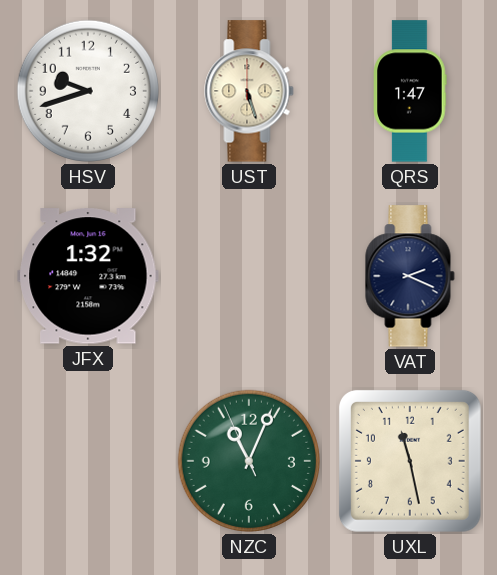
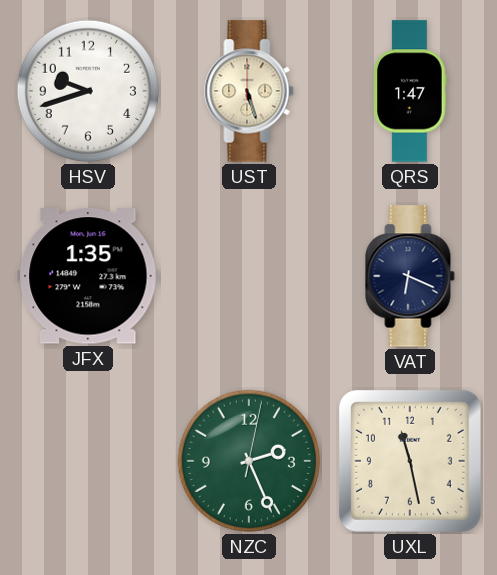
JFX: 1:32 -> 1:35
VAT: 2:19 -> 6:19
NZC: 11:03 -> 2:26
